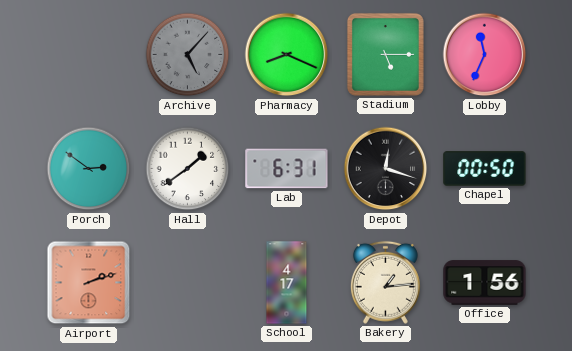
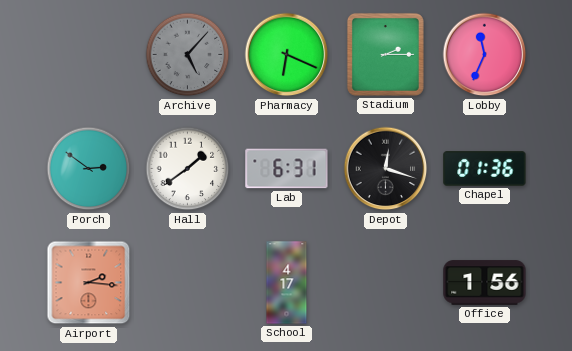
Pharmacy: 8:19 -> 6:19
Stadium: 5:15 -> 2:15
Chapel: 00:50 -> 01:36
Airport: 2:12 -> 2:16
Bakery: 1:14 -> none
